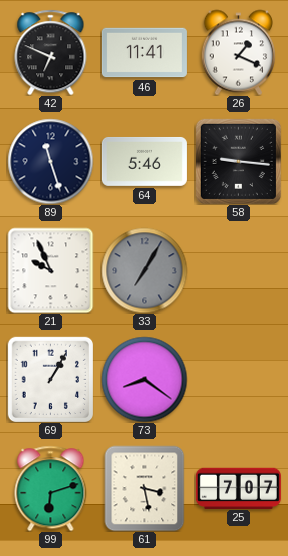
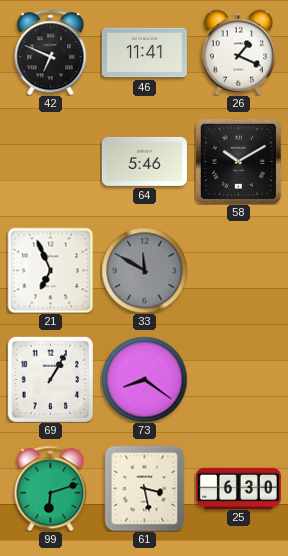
89: 11:27 -> none
58: 9:16 -> 10:10
21: 9:56 -> 6:56
33: 7:05 -> 11:50
25: 7:07 -> 6:30
